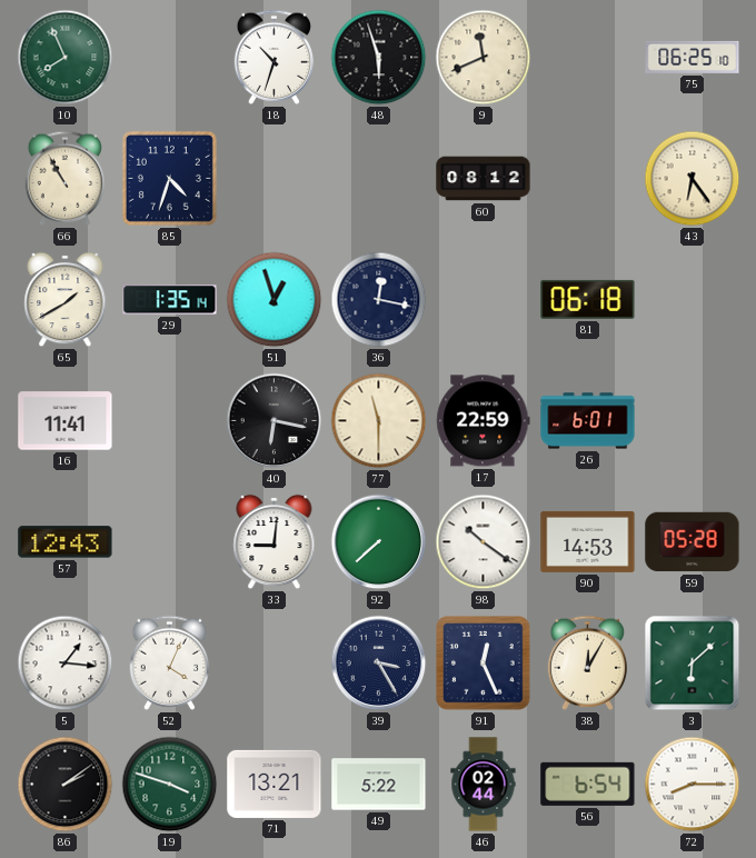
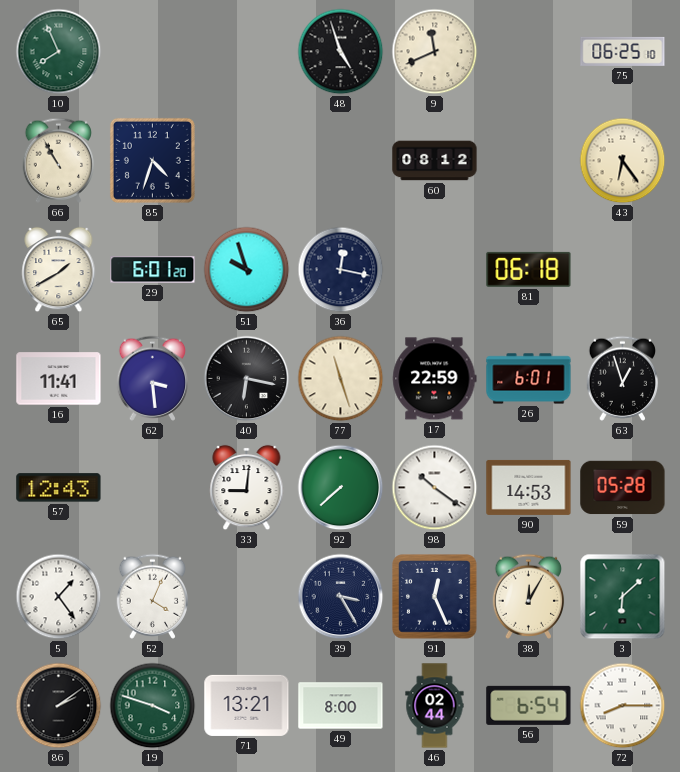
18: 10:33 -> none
48: 5:57 -> 4:57
29: 1:35 -> 6:01
51: 12:57 -> 9:57
62: none -> 3:29
77: 11:30 -> 11:27
63: none -> 12:57
5: 1:16 -> 1:24
49: 5:22 -> 8:00
